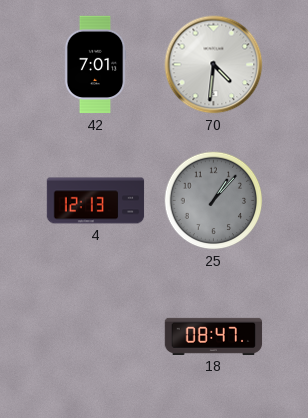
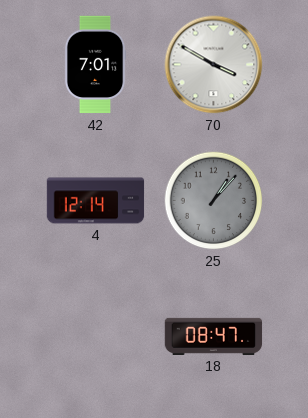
70: 4:31 -> 3:50
4: 12:13 -> 12:14
